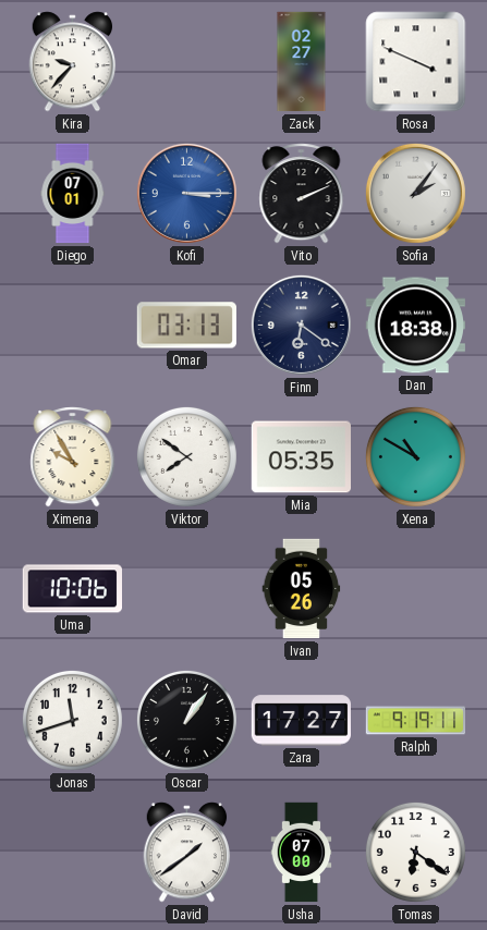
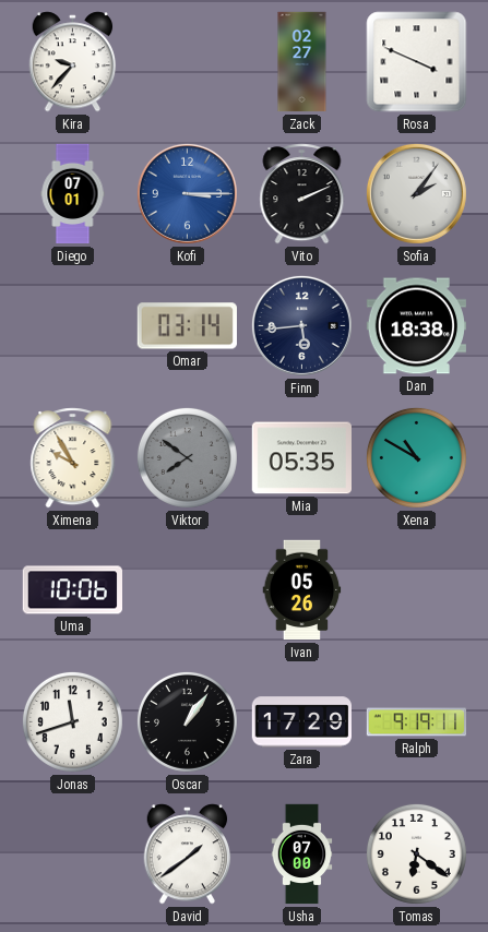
Omar: 03:13 -> 03:14
Finn: 6:21 -> 5:44
Viktor dial: white -> grey
Zara: 17:27 -> 17:29
